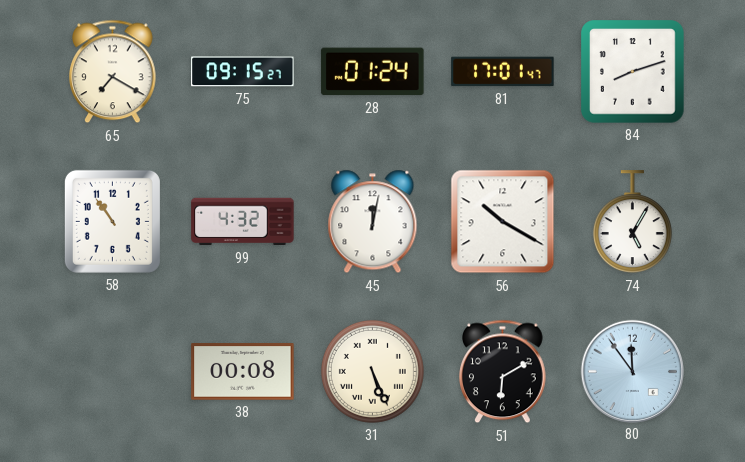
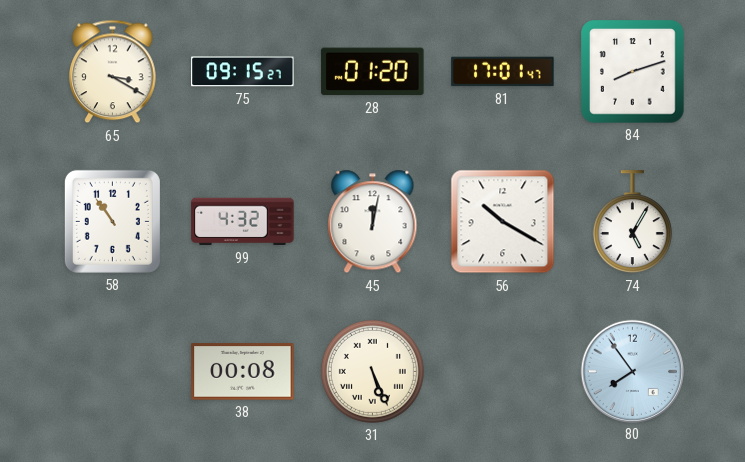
65: 7:20 -> 3:20
28: 01:24 -> 01:20
51: 6:10 -> none
80: 11:54 -> 7:54
